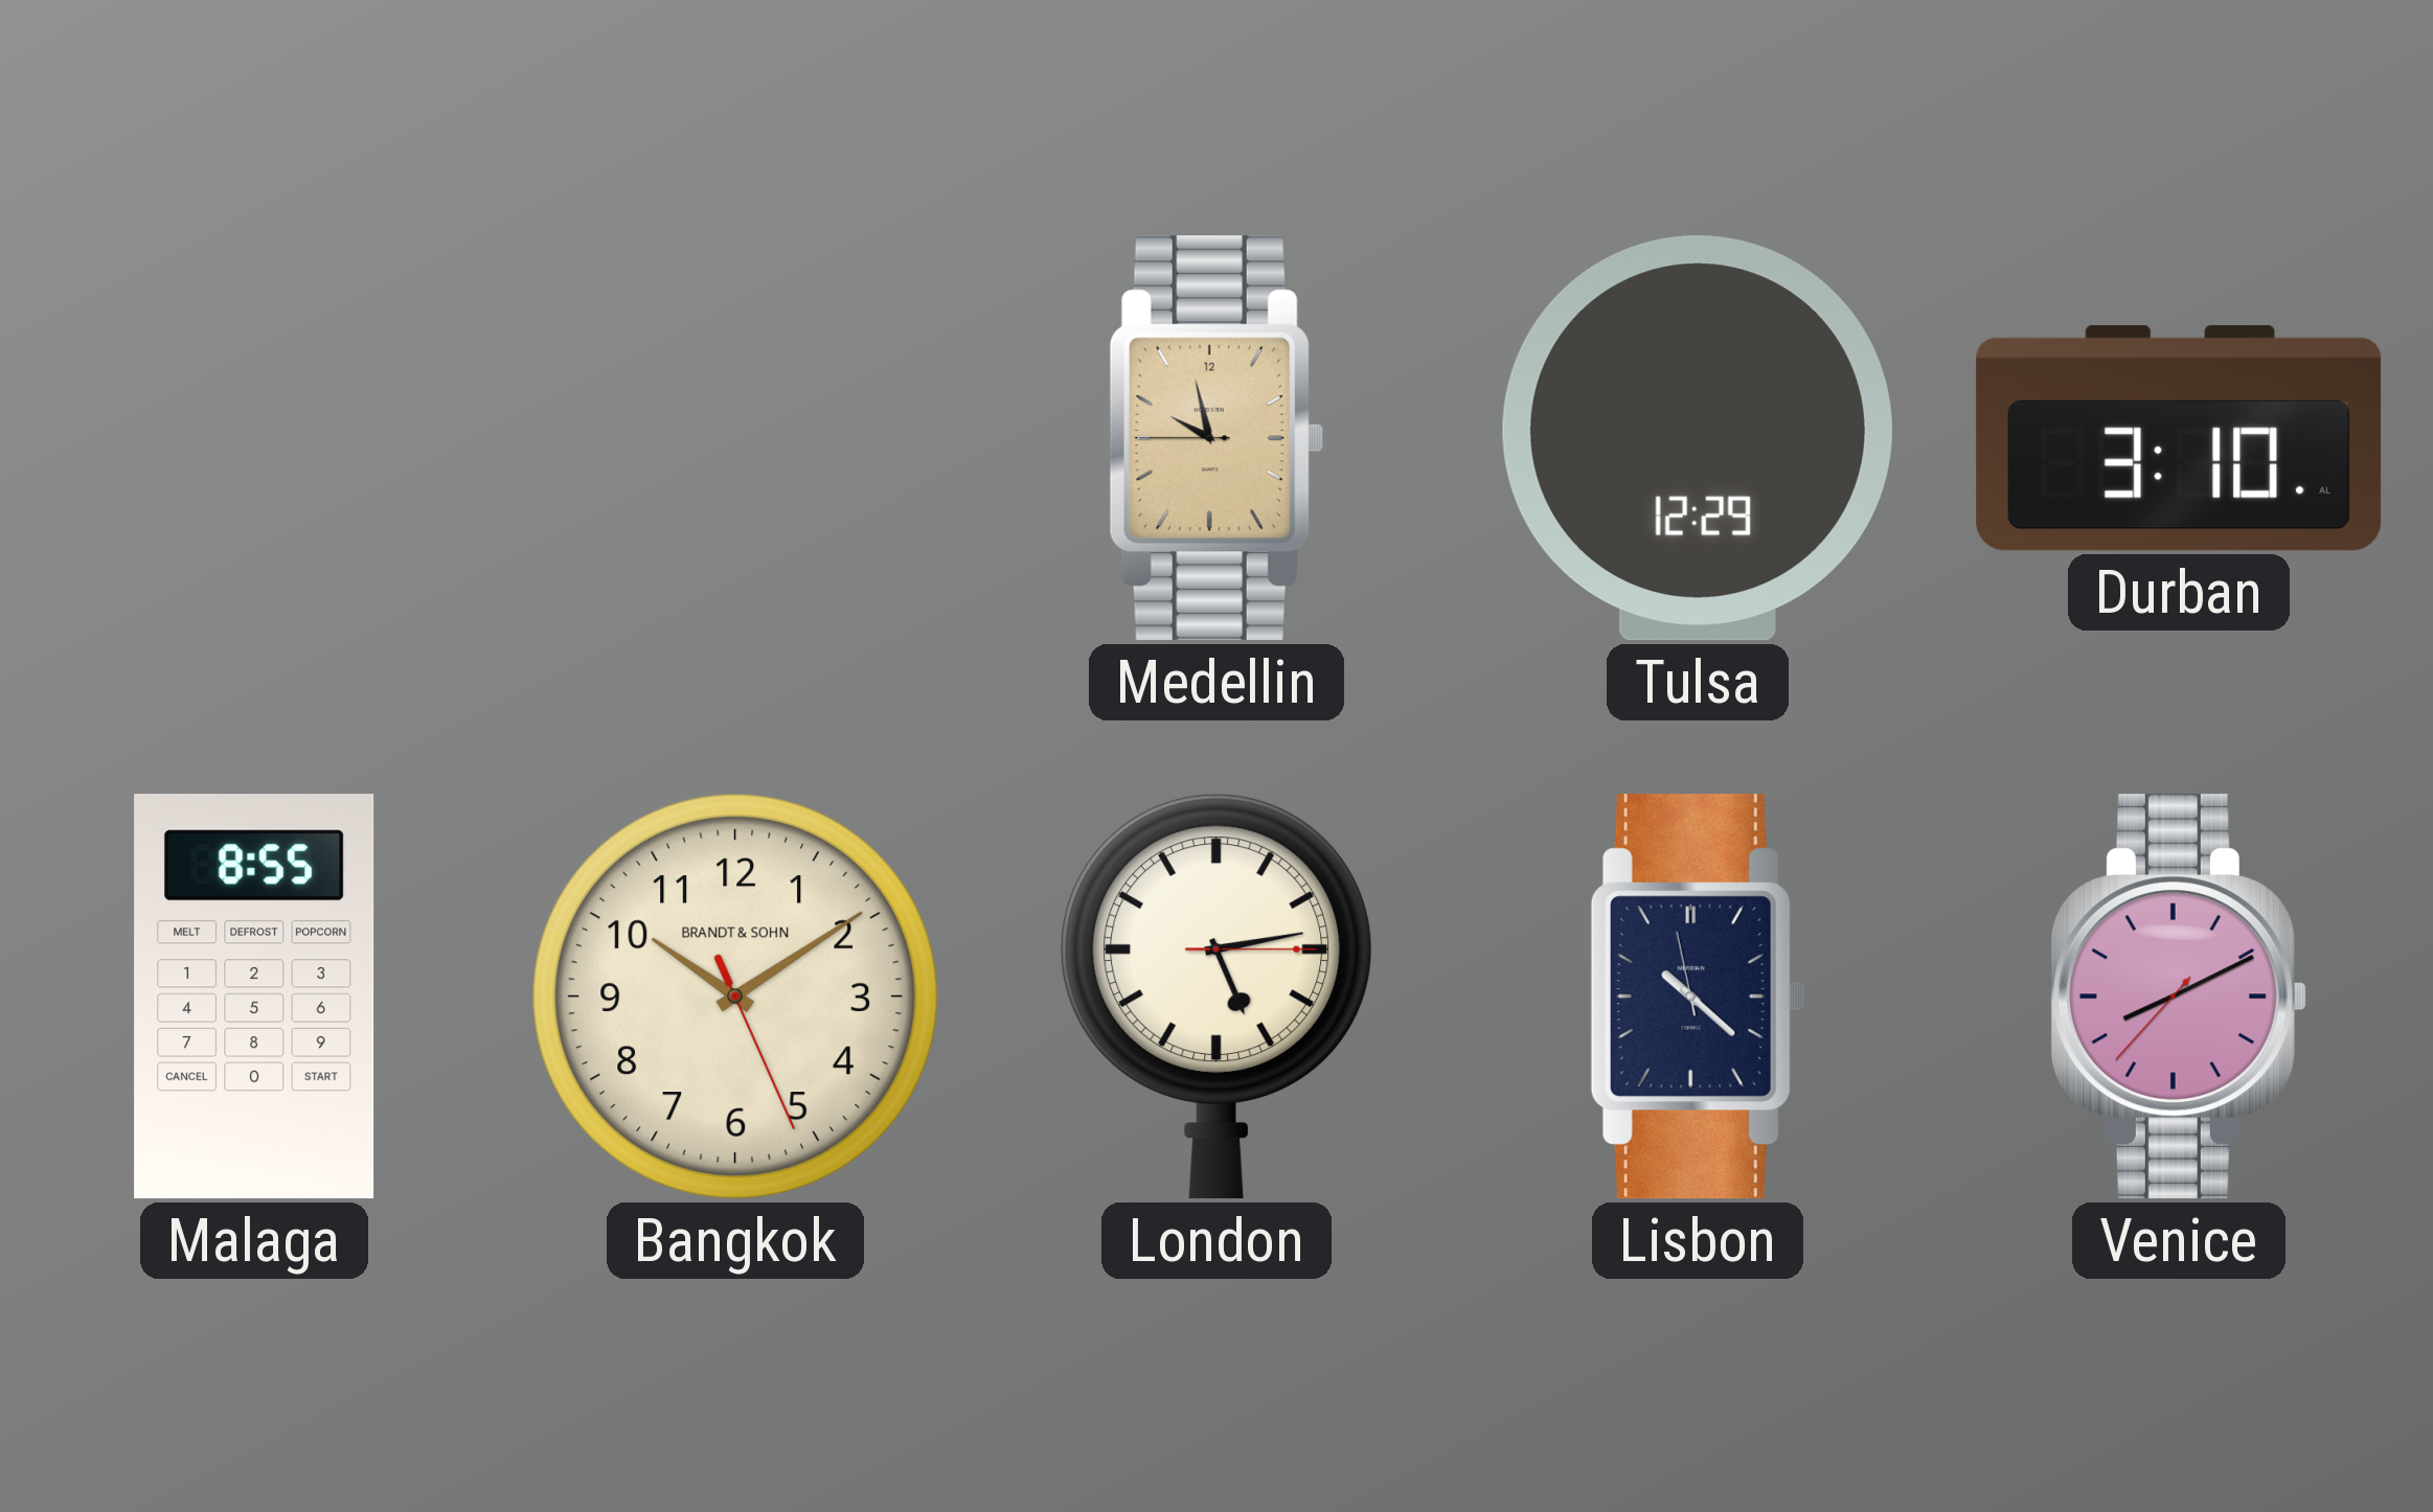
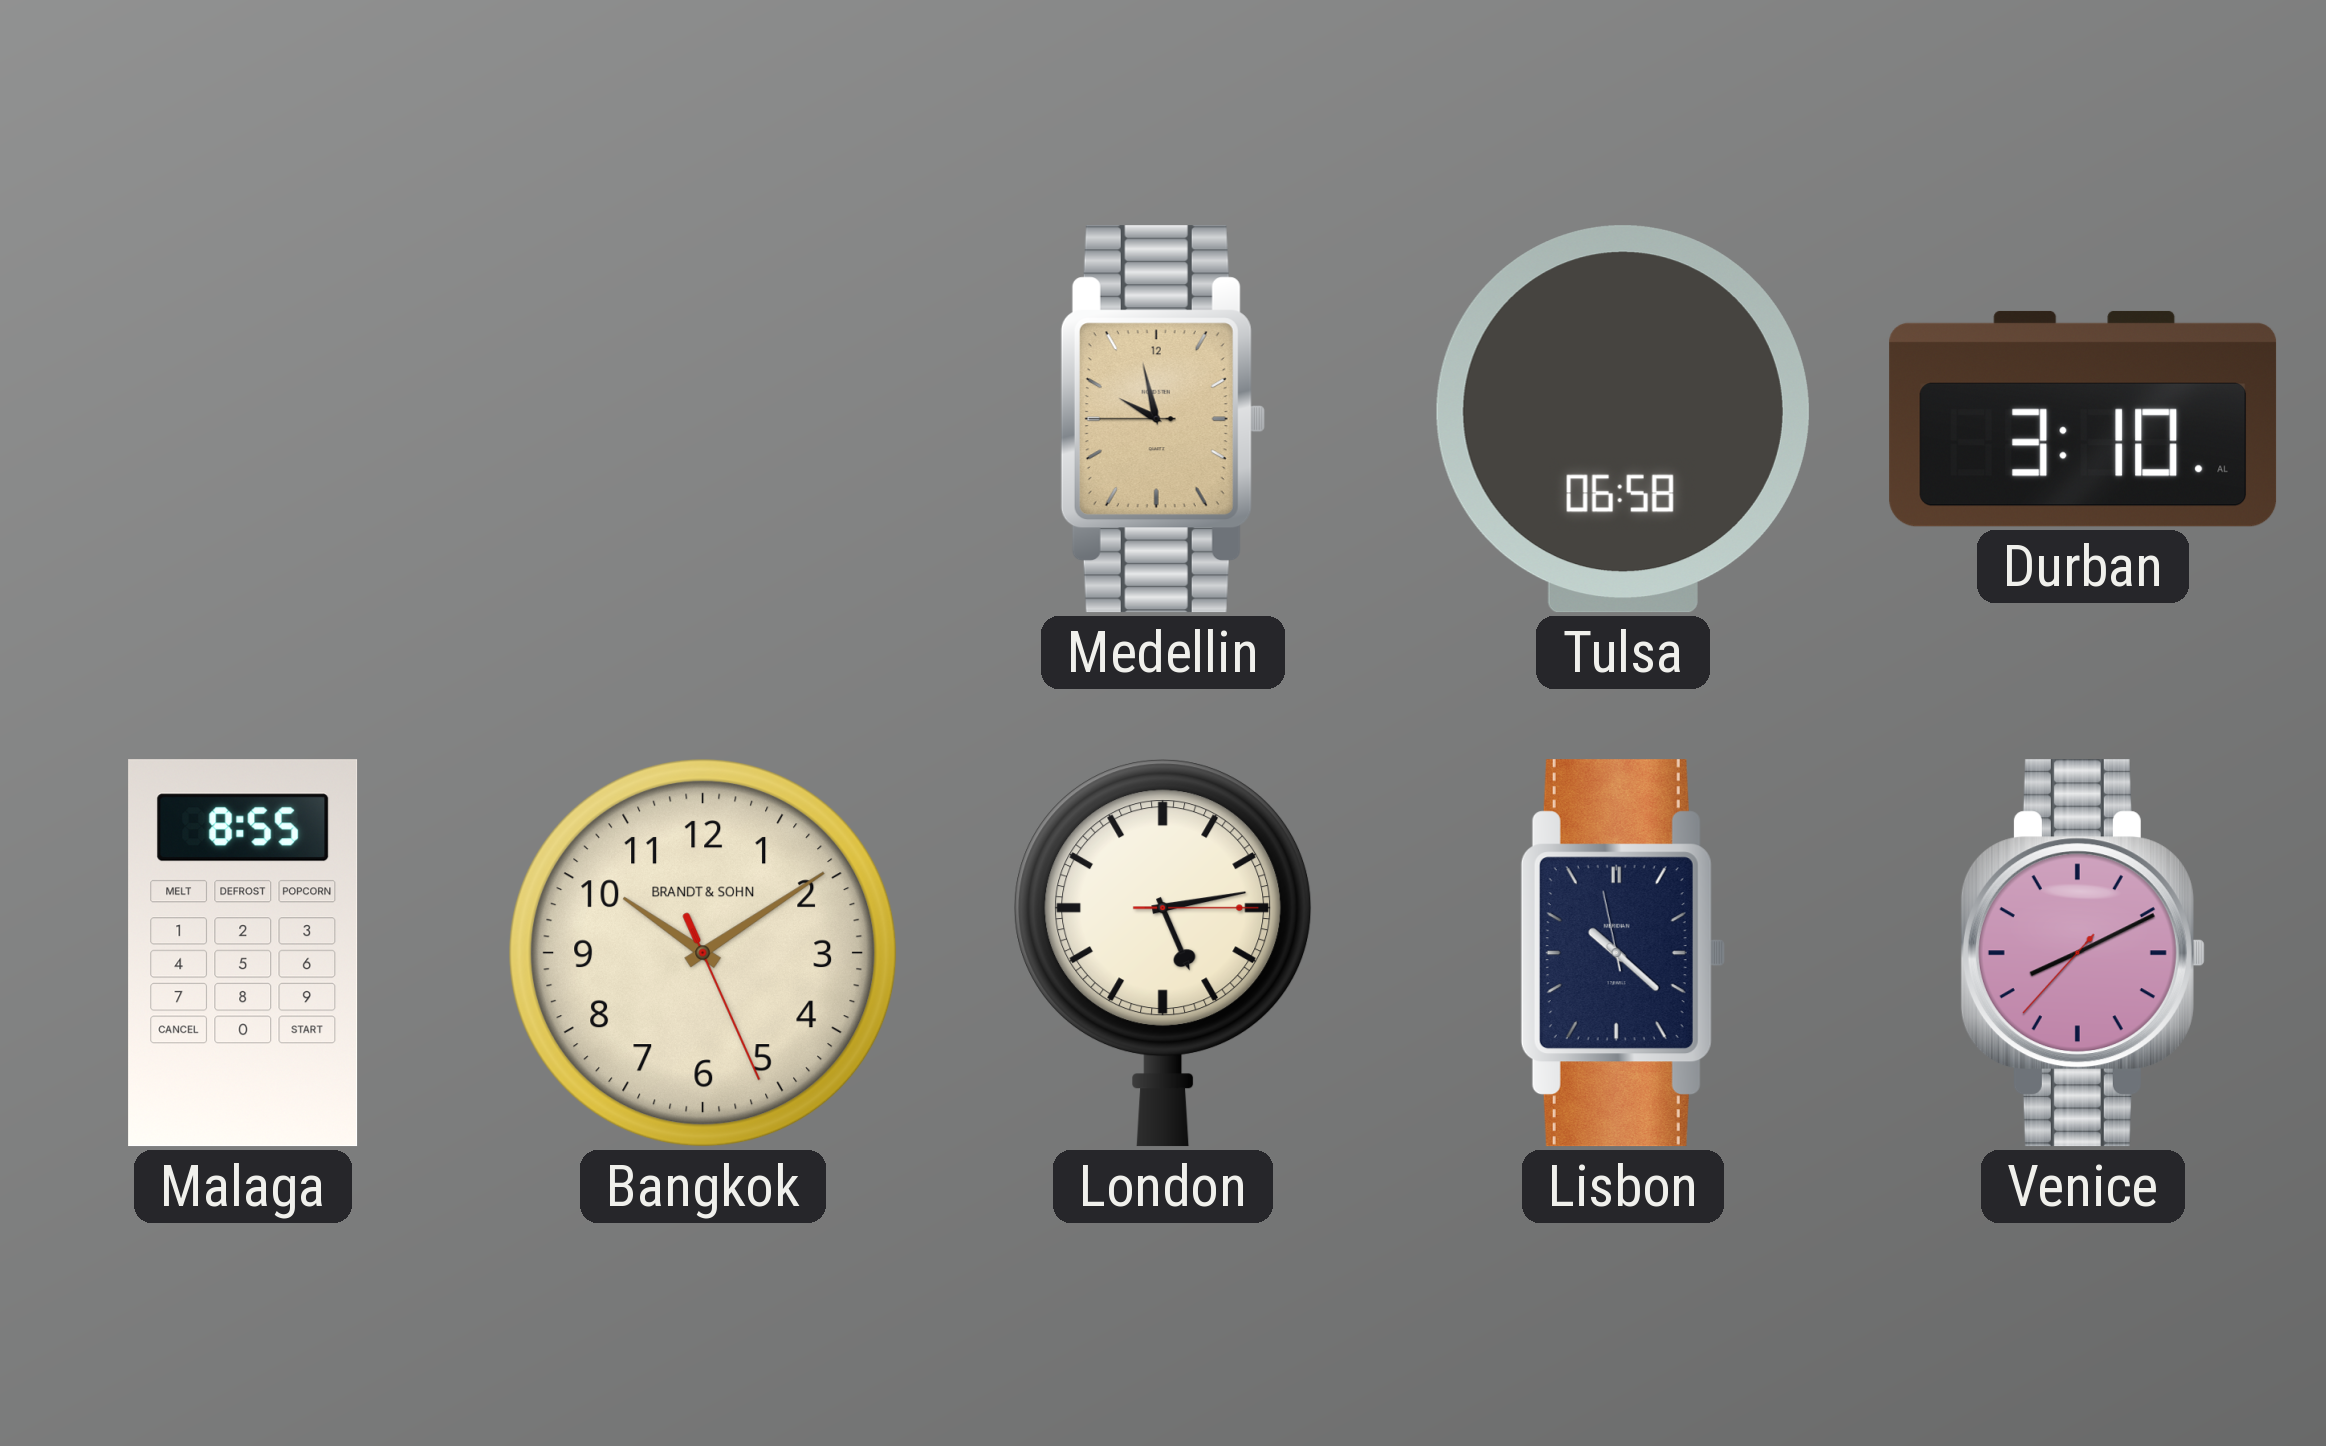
Tulsa: 12:29 -> 06:58
